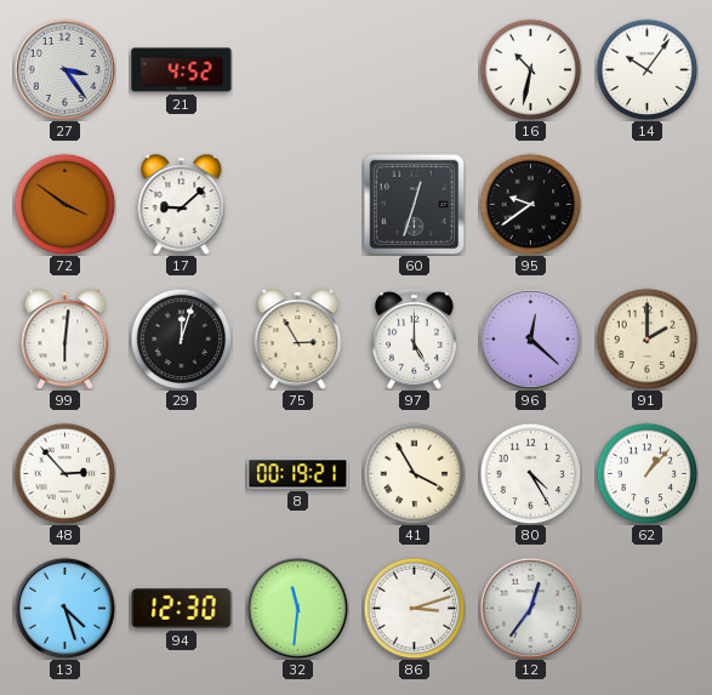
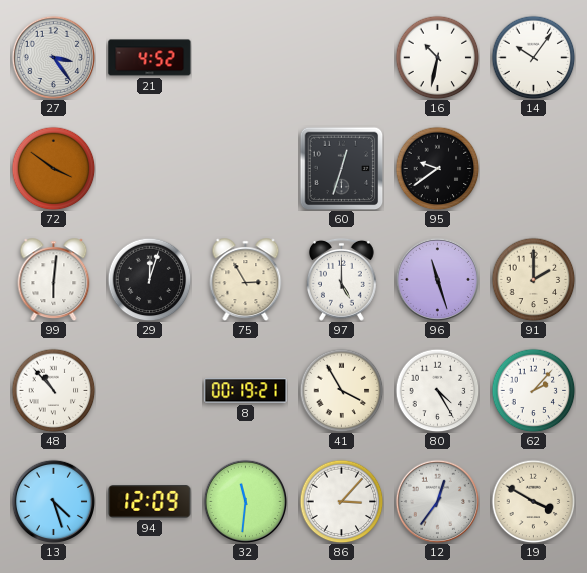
17: 9:08 -> none
96: 12:22 -> 11:27
48: 2:53 -> 10:53
62: 1:07 -> 2:07
94: 12:30 -> 12:09
86: 3:12 -> 3:07
19: none -> 3:50
